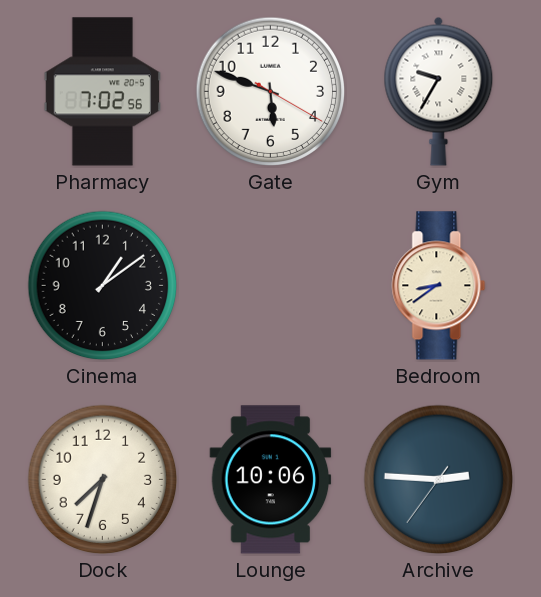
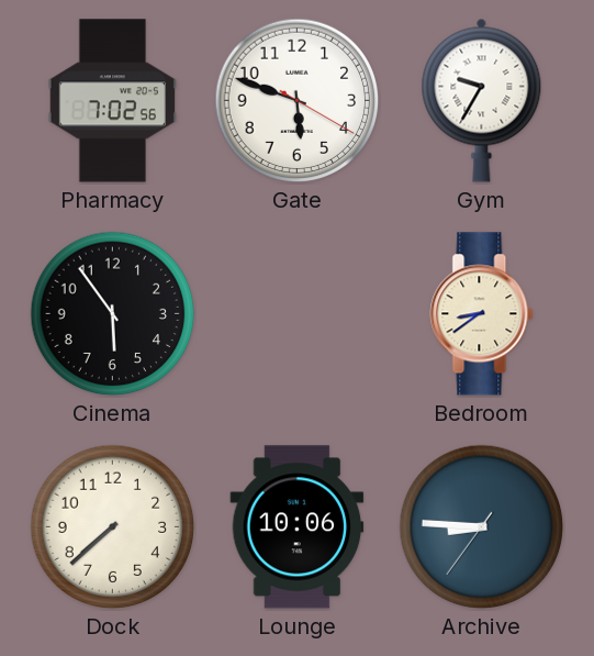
Cinema: 1:09 -> 5:54
Dock: 7:33 -> 7:38
Archive: 2:45 -> 8:45
